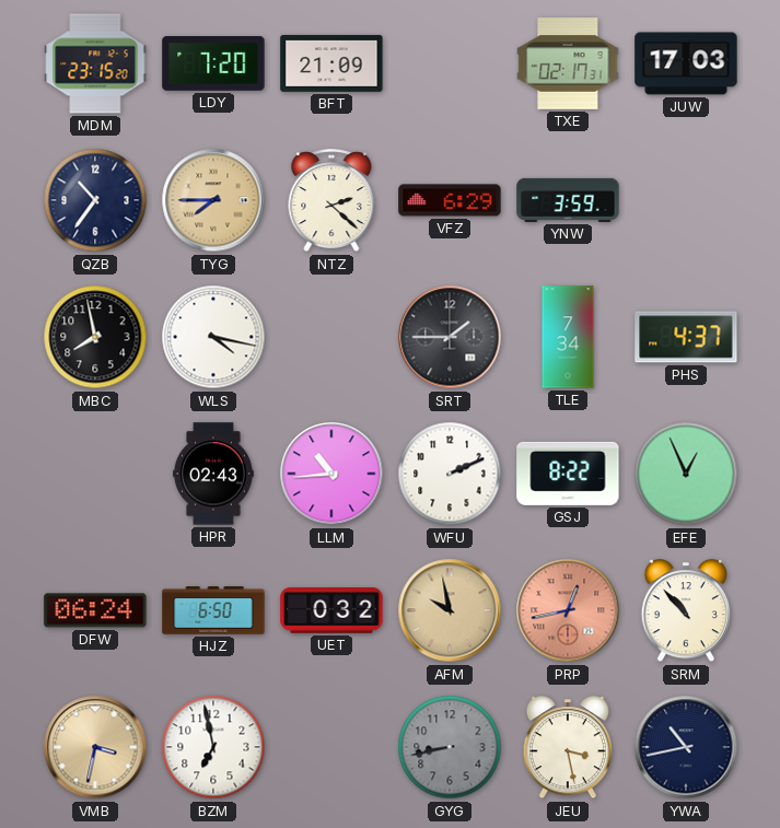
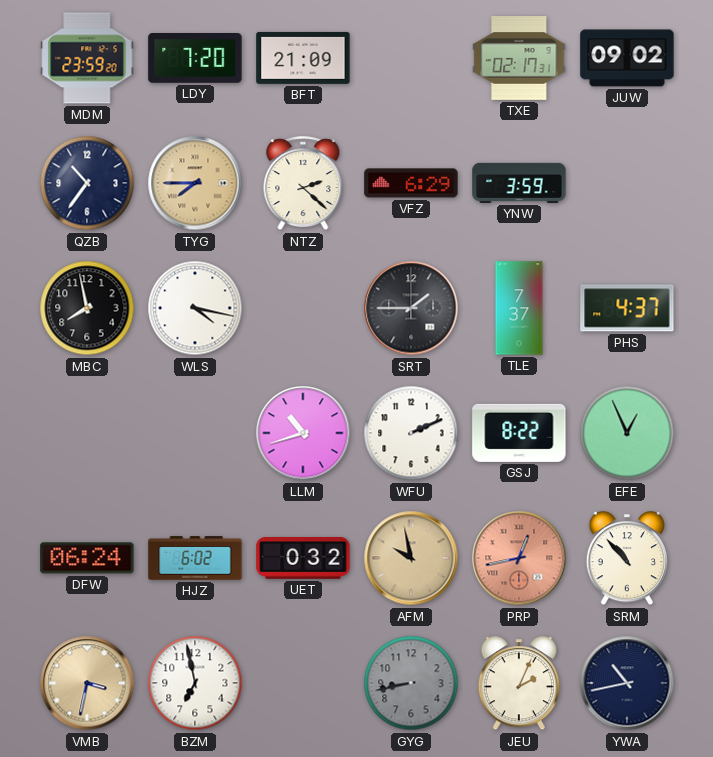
MDM: 23:15 -> 23:59
JUW: 17:03 -> 09:02
TLE: 7:34 -> 7:37
HPR: 02:43 -> none
LLM: 10:44 -> 10:42
HJZ: 6:50 -> 6:02
JEU: 3:28 -> 2:04
